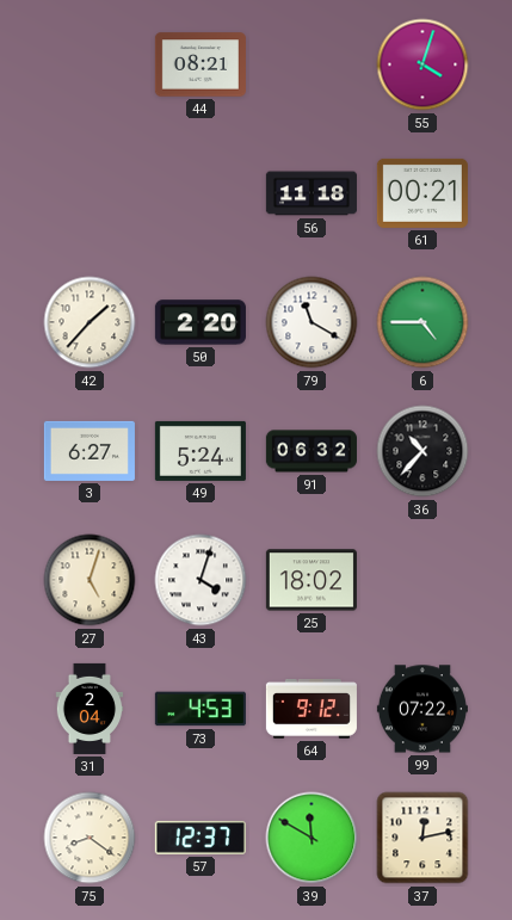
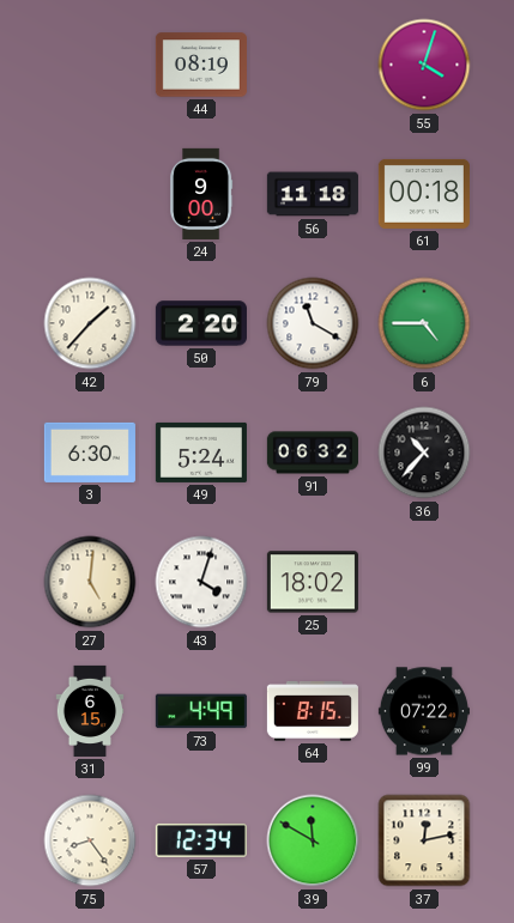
44: 08:21 -> 08:19
24: none -> 9:00
61: 00:21 -> 00:18
3: 6:27 -> 6:30
27: 5:03 -> 5:01
31: 2:04 -> 6:15
73: 4:53 -> 4:49
64: 9:12 -> 8:15
75: 8:21 -> 8:24
57: 12:37 -> 12:34
